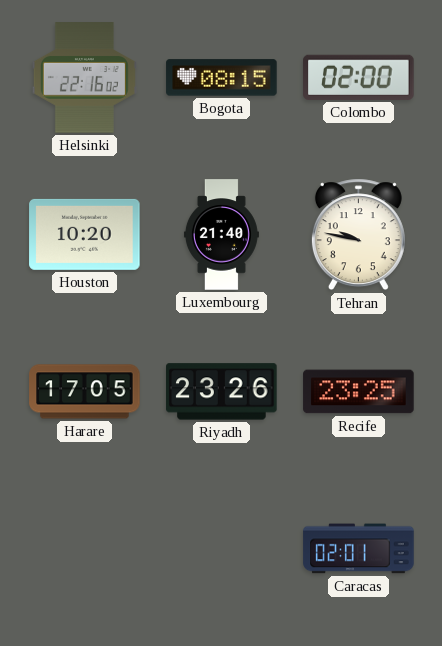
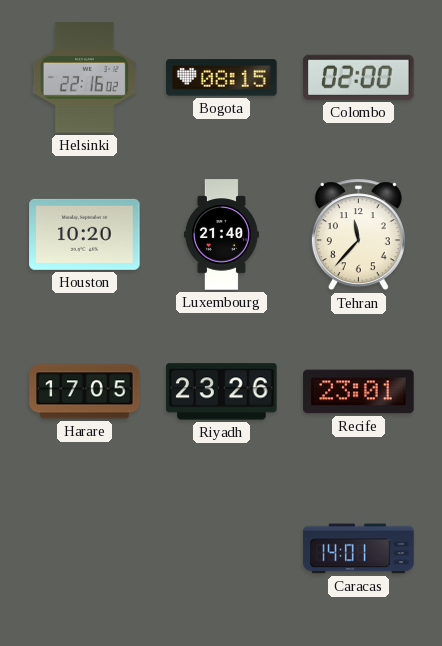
Tehran: 9:47 -> 11:37
Recife: 23:25 -> 23:01
Caracas: 02:01 -> 14:01
